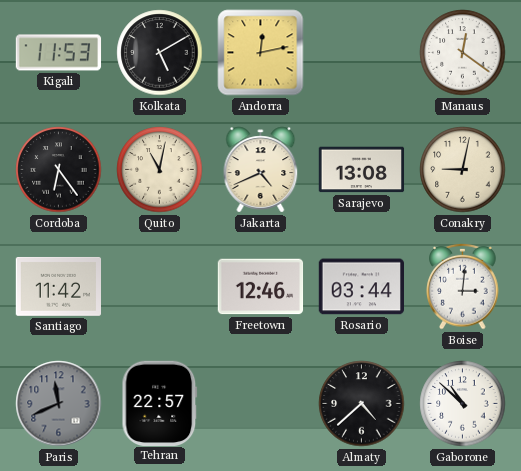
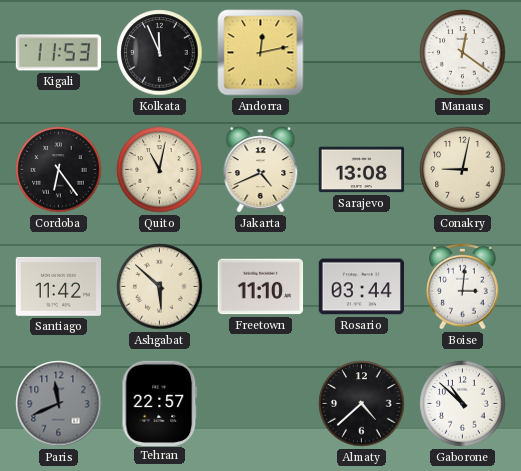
Kolkata: 5:10 -> 11:56
Ashgabat: none -> 5:52
Freetown: 12:46 -> 11:10
